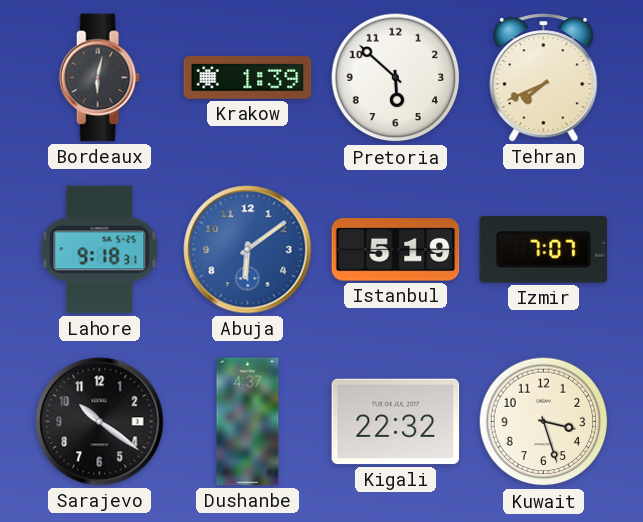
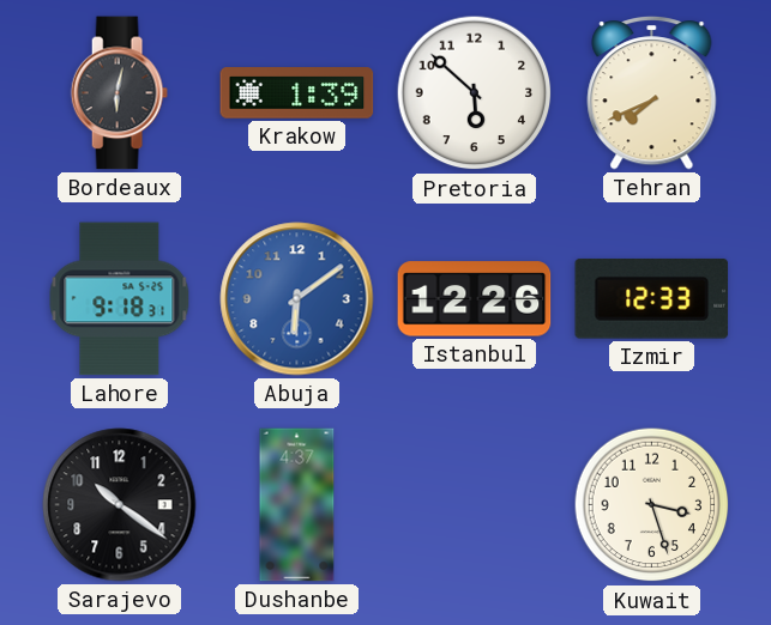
Istanbul: 5:19 -> 12:26
Izmir: 7:07 -> 12:33
Kigali: 22:32 -> none
